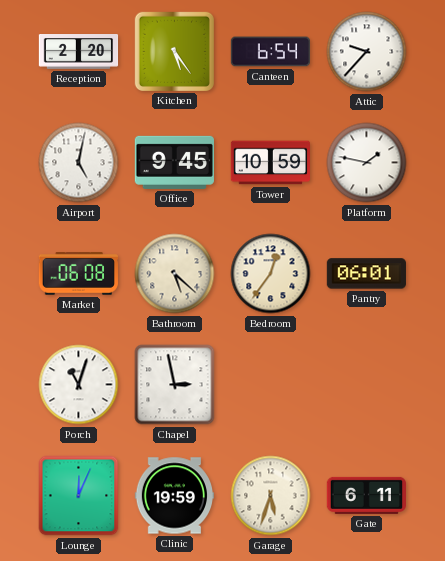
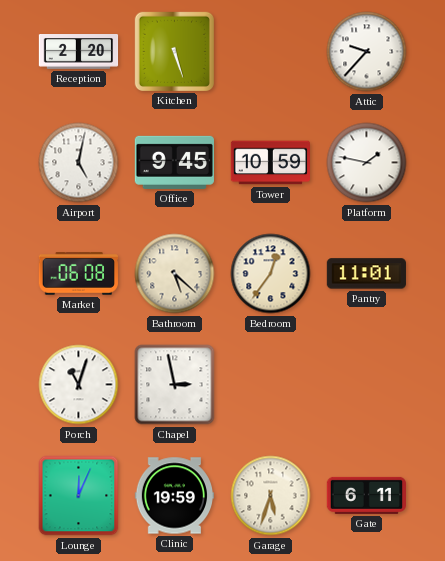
Kitchen: 5:24 -> 5:27
Canteen: 6:54 -> none
Pantry: 06:01 -> 11:01
